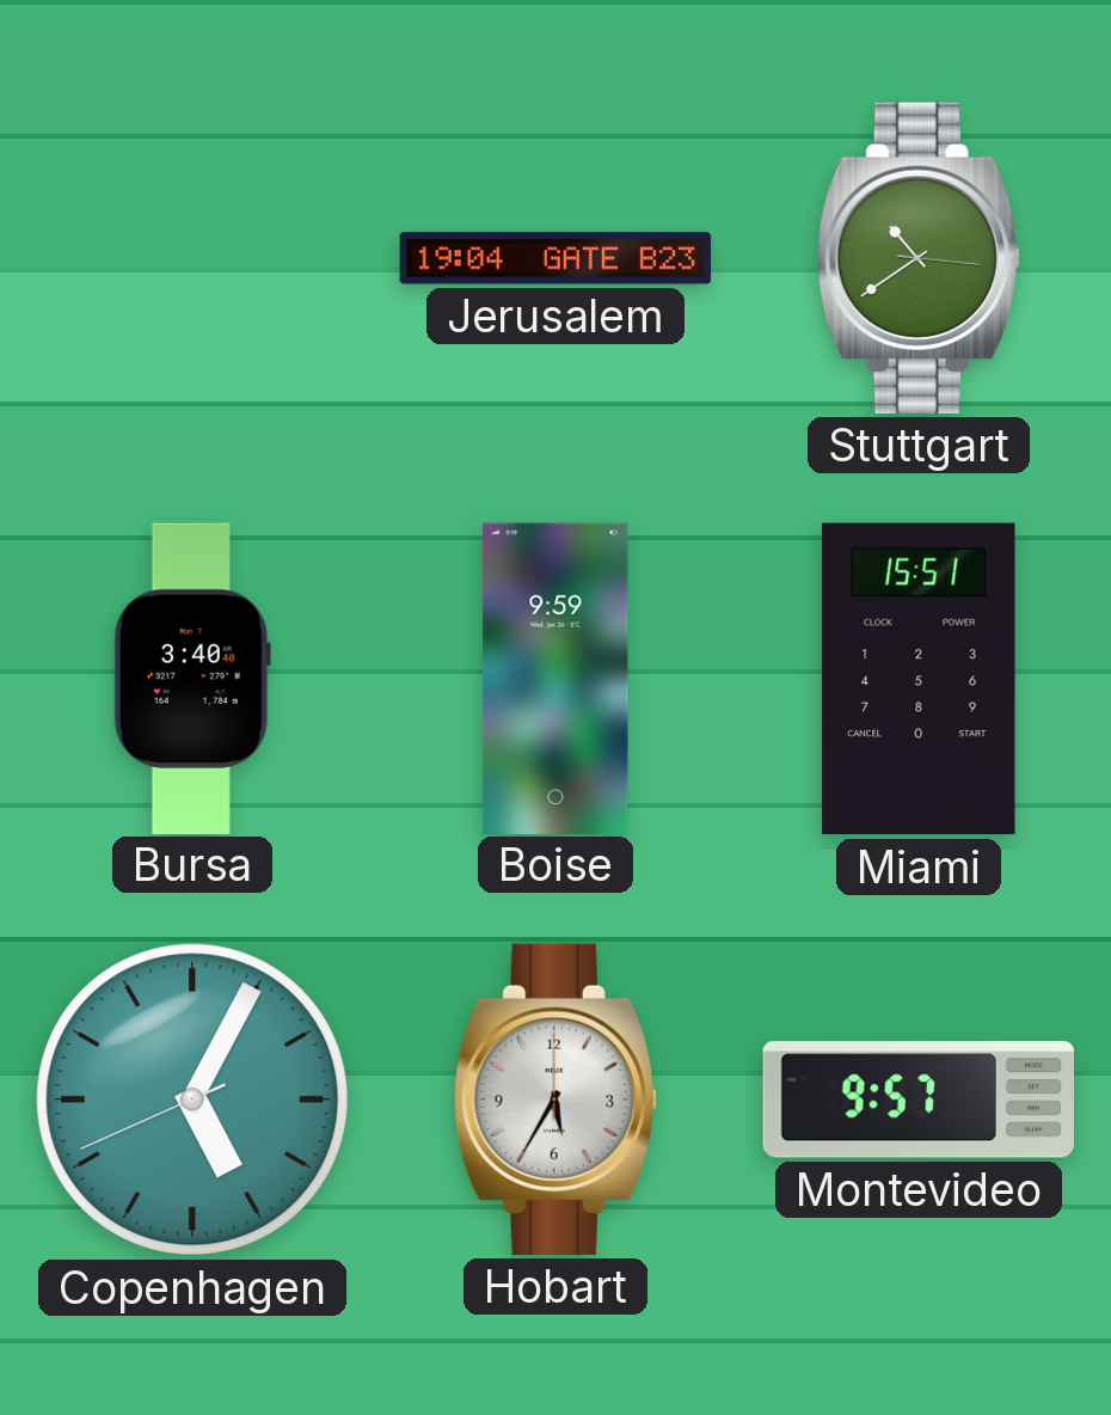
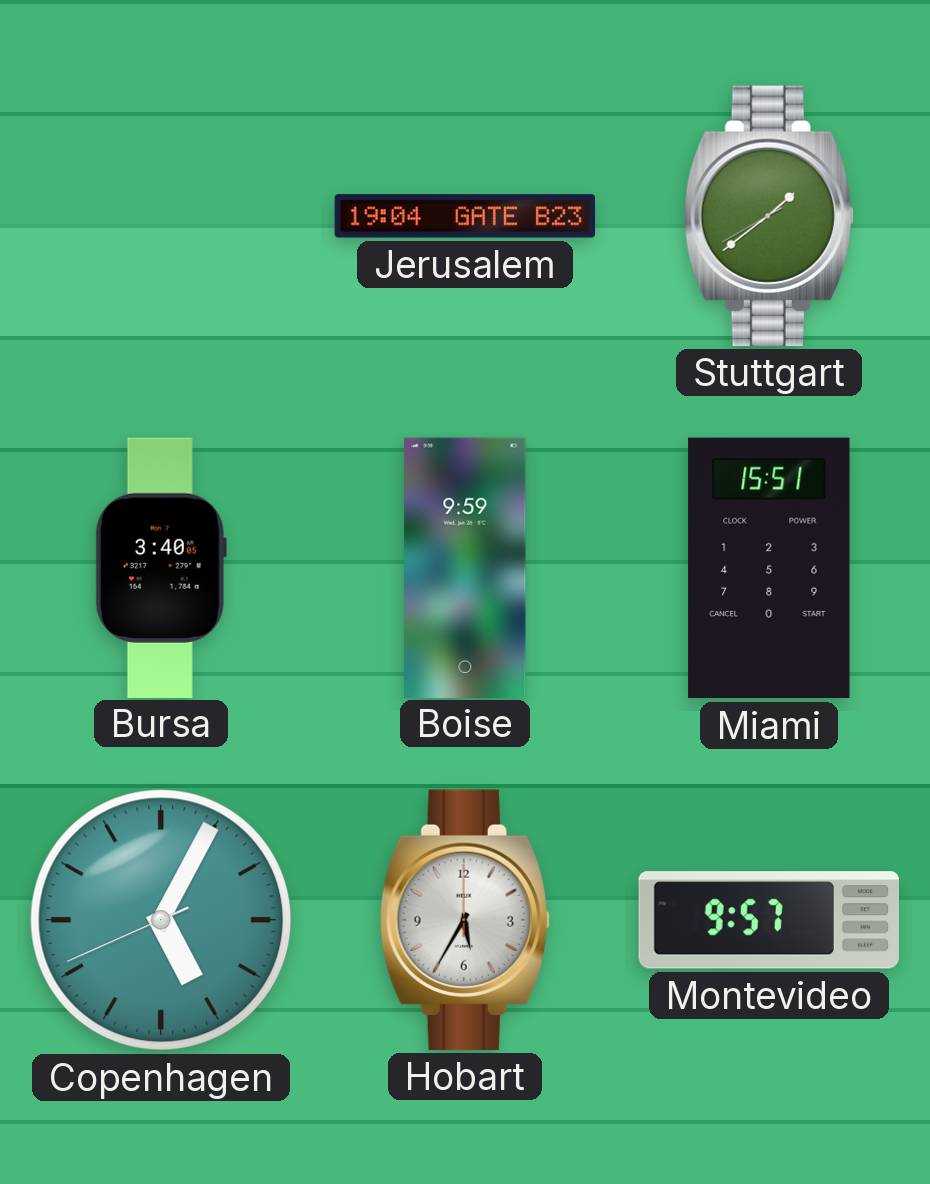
Stuttgart: 10:39 -> 1:38
Bursa: 3:40:40 -> 3:40:05
